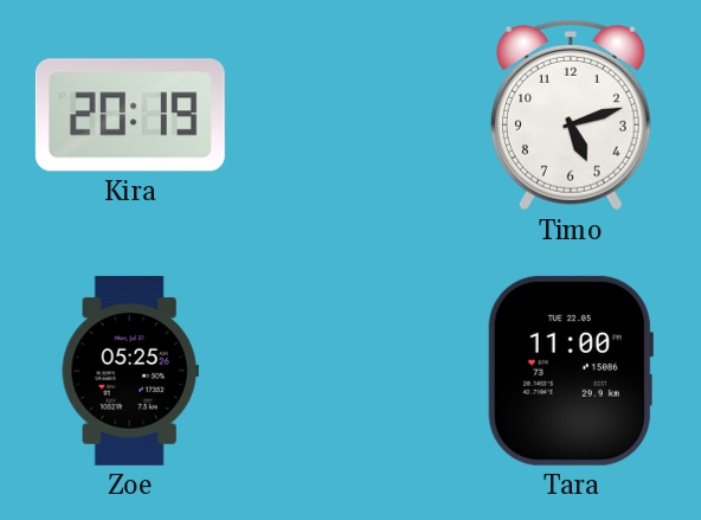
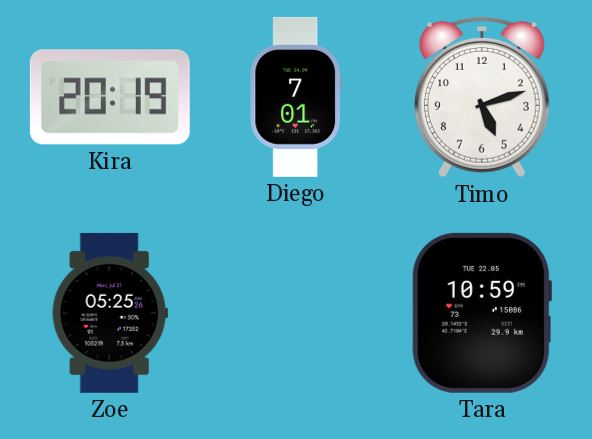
Diego: none -> 7:01
Tara: 11:00 -> 10:59
